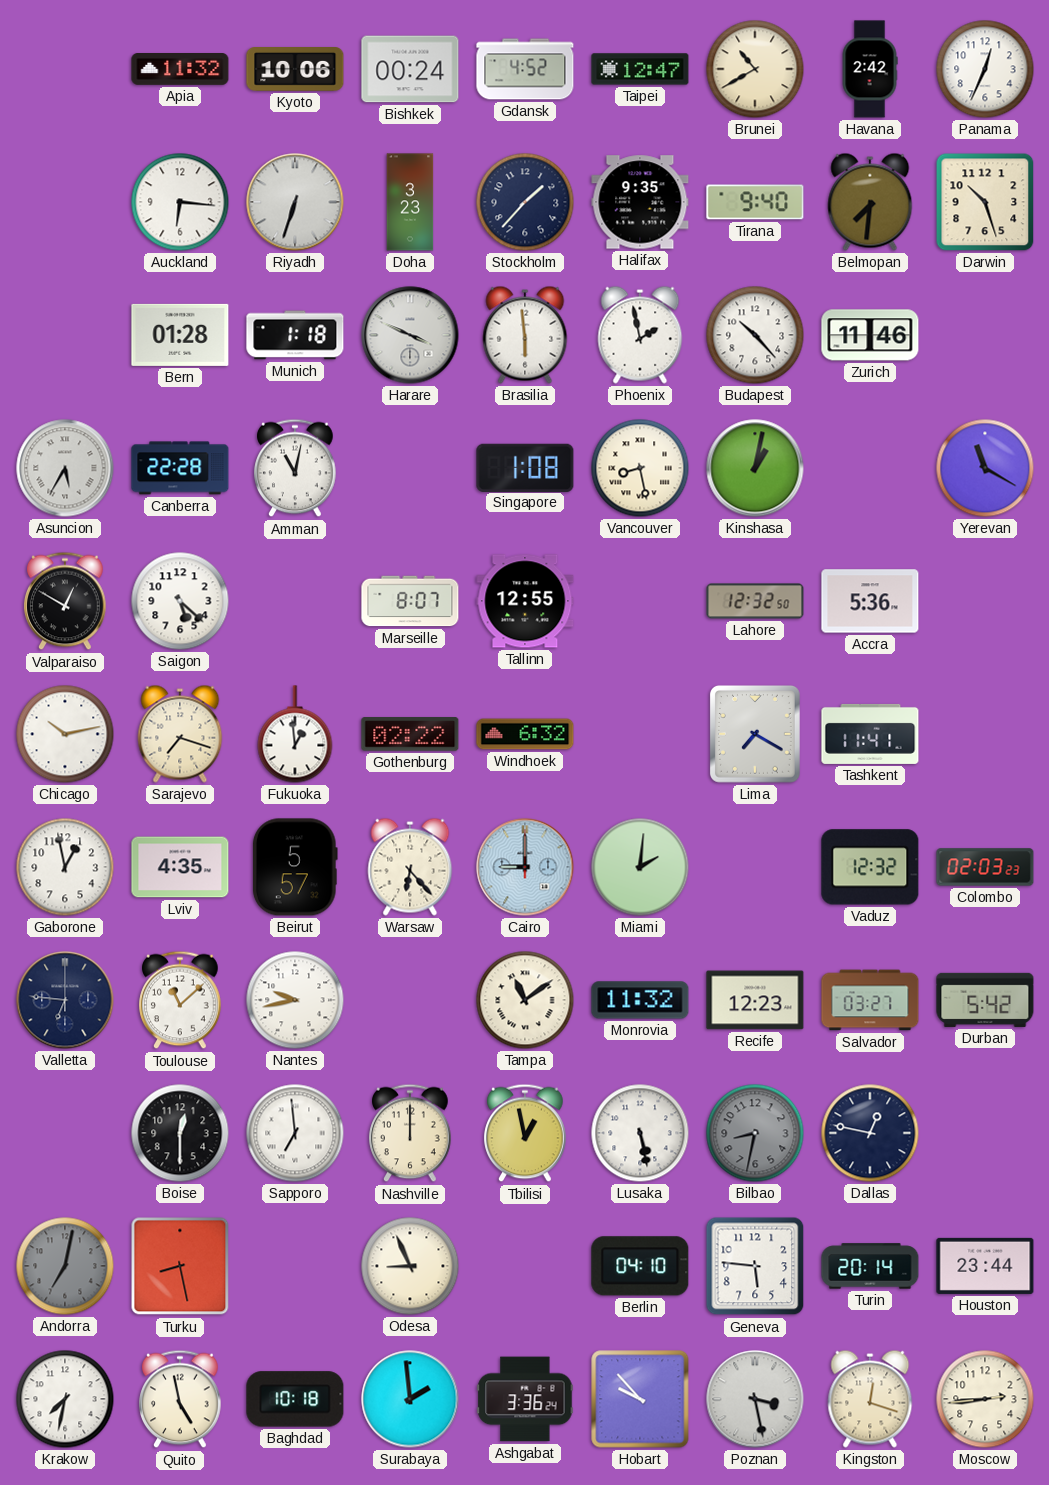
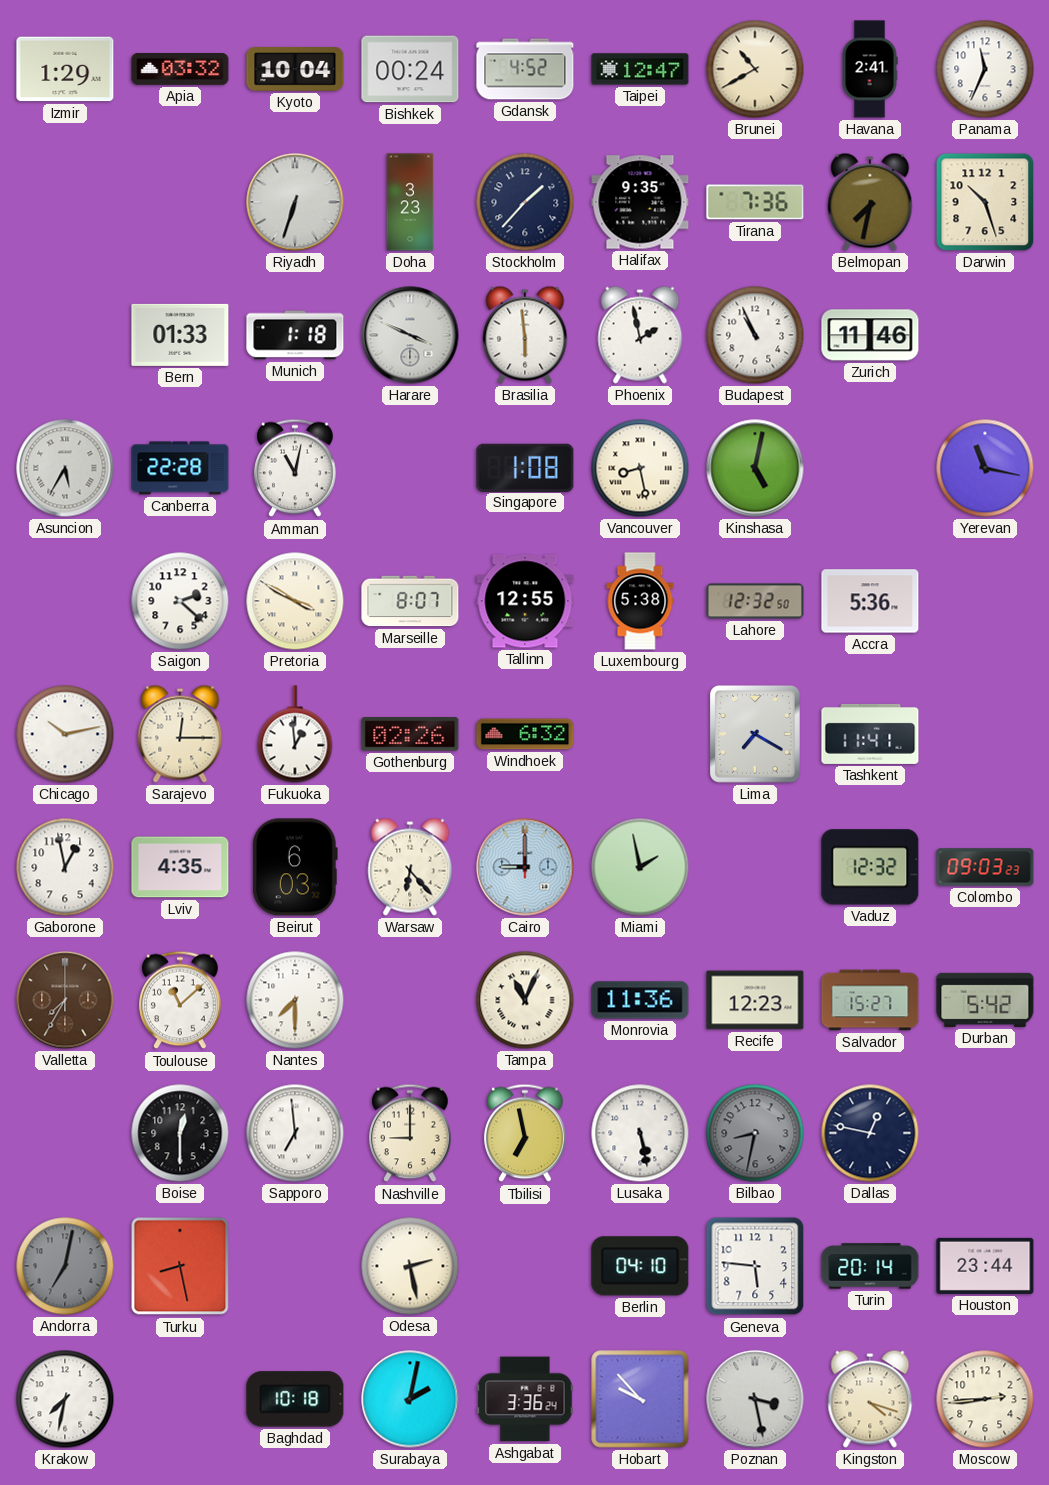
Izmir: none -> 1:29
Apia: 11:32 -> 03:32
Kyoto: 10:06 -> 10:04
Havana: 2:42 -> 2:41
Panama: 12:34 -> 11:34
Auckland: 6:16 -> none
Tirana: 9:40 -> 7:36
Belmopan: 7:31 -> 7:32
Bern: 01:28 -> 01:33
Budapest: 10:23 -> 10:56
Kinshasa: 1:02 -> 5:02
Yerevan: 11:20 -> 11:17
Valparaiso: 12:50 -> none
Saigon: 5:22 -> 2:22
Pretoria: none -> 3:50
Luxembourg: none -> 5:38
Sarajevo: 7:18 -> 12:15
Gothenburg: 02:22 -> 02:26
Beirut: 5:57 -> 6:03
Miami: 2:01 -> 1:58
Colombo: 02:03 -> 09:03
Valletta: 6:46 -> 7:35
Valletta dial: navy -> brown
Nantes: 9:43 -> 7:30
Tampa: 11:09 -> 11:04
Monrovia: 11:32 -> 11:36
Salvador: 03:27 -> 15:27
Nashville: 12:00 -> 9:00
Tbilisi: 12:58 -> 6:58
Odesa: 8:56 -> 2:28
Quito: 4:58 -> none
Surabaya: 1:59 -> 2:02
Kingston: 12:18 -> 4:18
